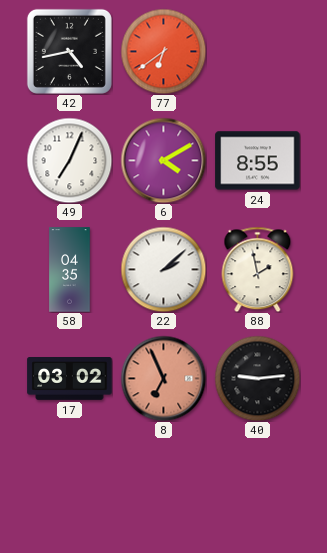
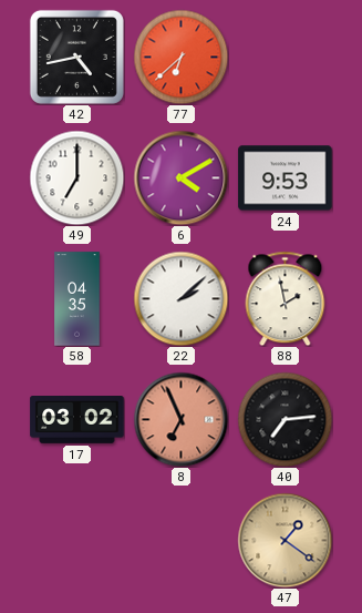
77: 6:39 -> 6:38
49: 7:04 -> 7:00
24: 8:55 -> 9:53
40: 9:14 -> 7:14
47: none -> 1:21
